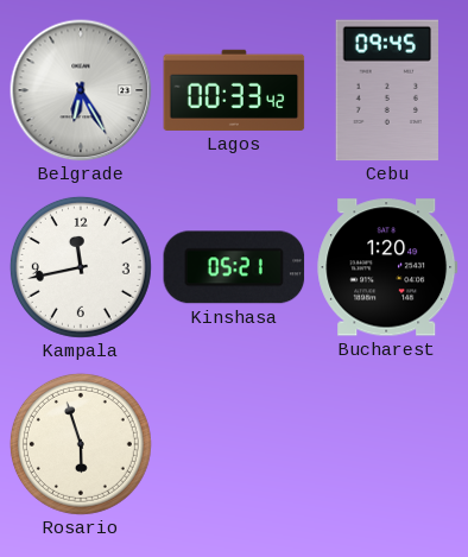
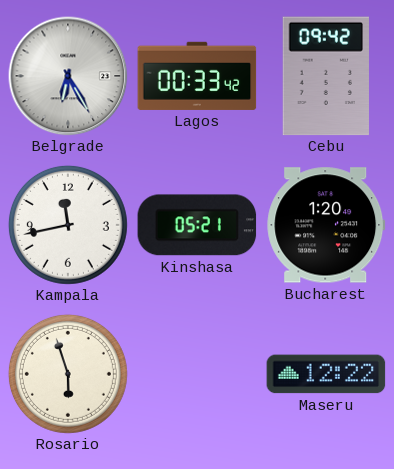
Cebu: 09:45 -> 09:42
Maseru: none -> 12:22
